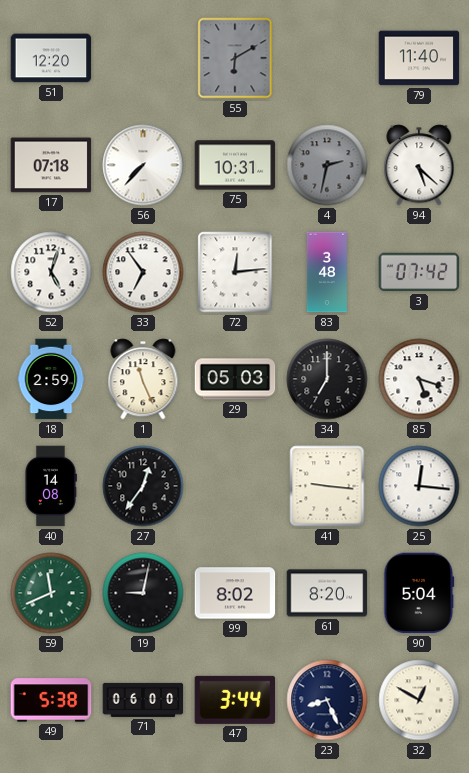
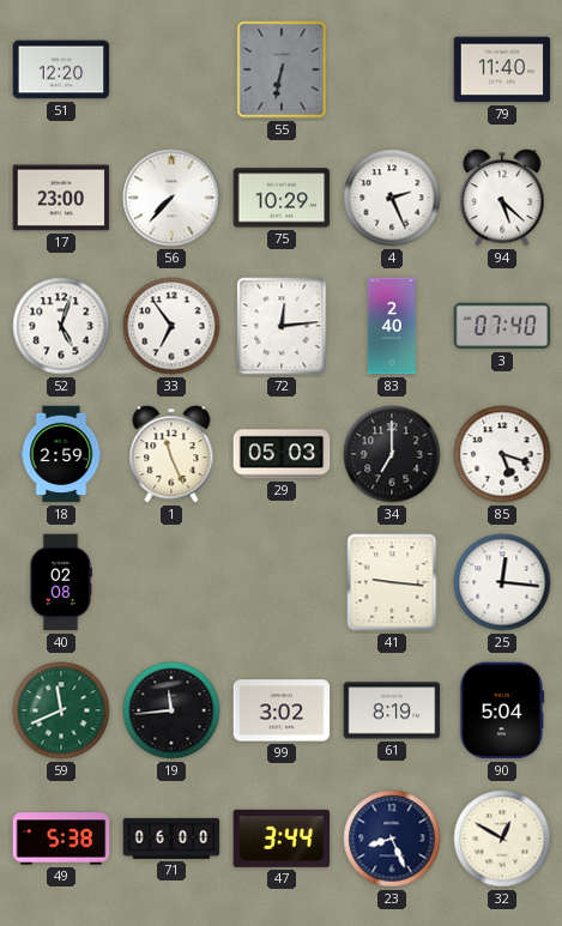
55: 6:10 -> 6:32
17: 07:18 -> 23:00
75: 10:31 -> 10:29
4: 2:32 -> 2:26
4 dial: grey -> white
83: 3:48 -> 2:40
3: 07:42 -> 07:40
40: 14:08 -> 02:08
27: 12:36 -> none
19: 9:02 -> 11:44
99: 8:02 -> 3:02
61: 8:20 -> 8:19
